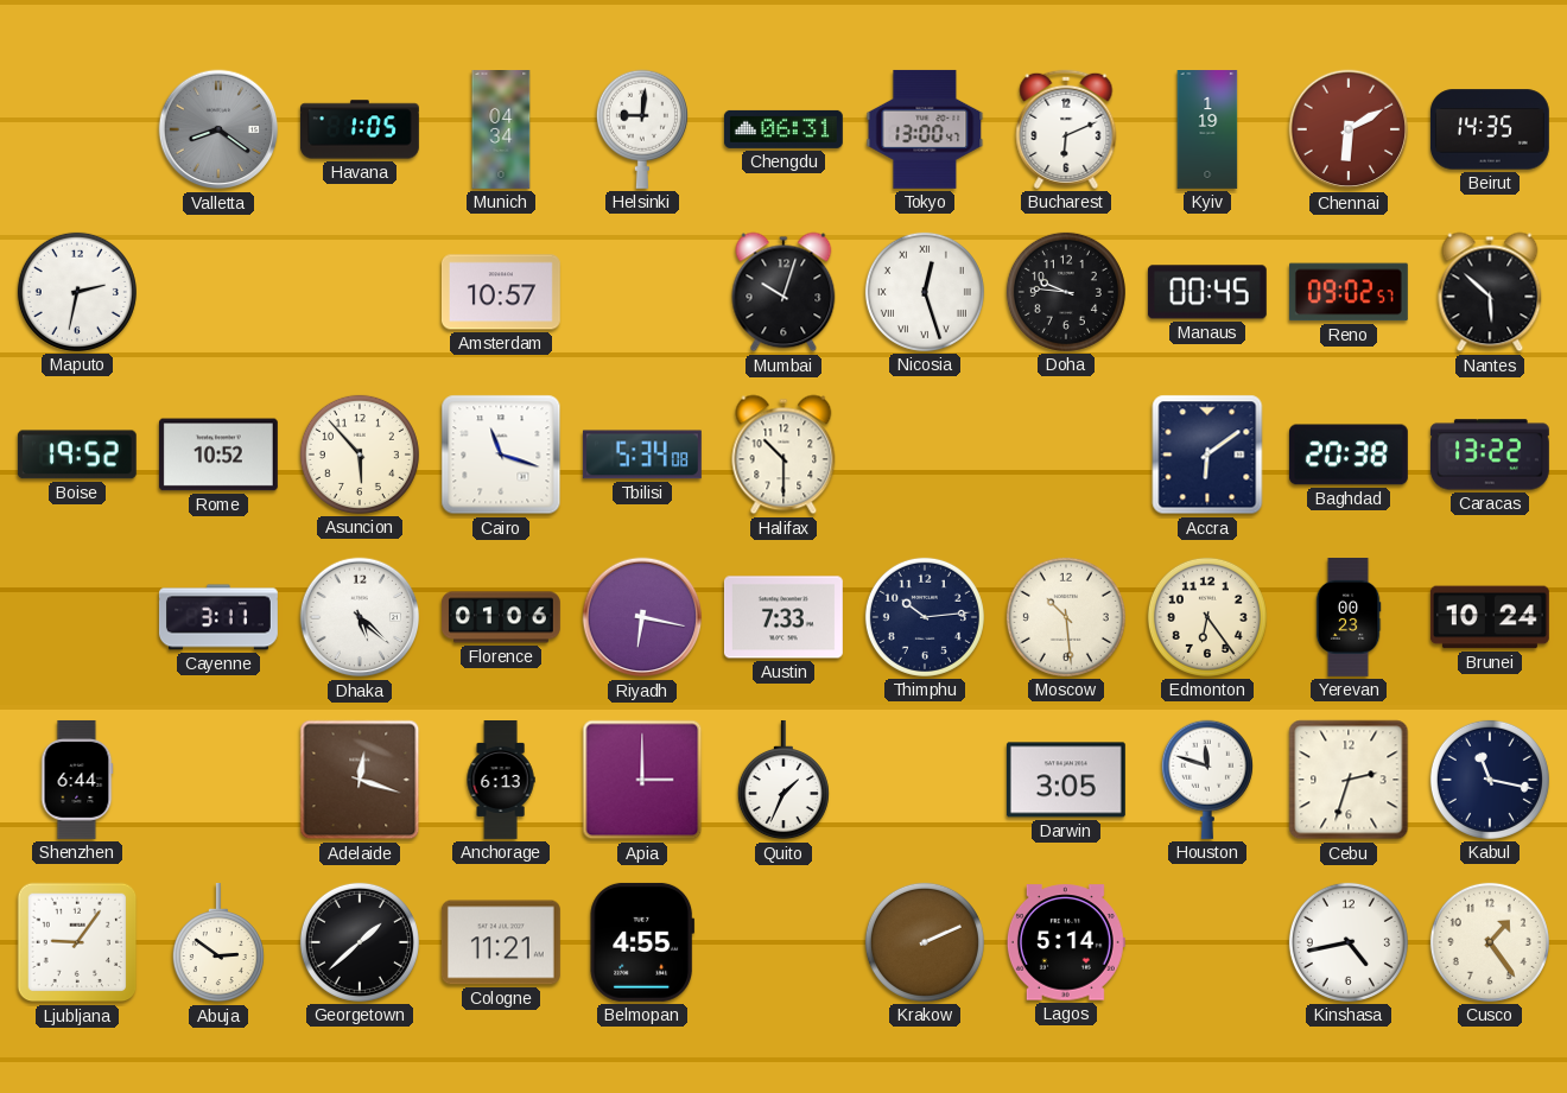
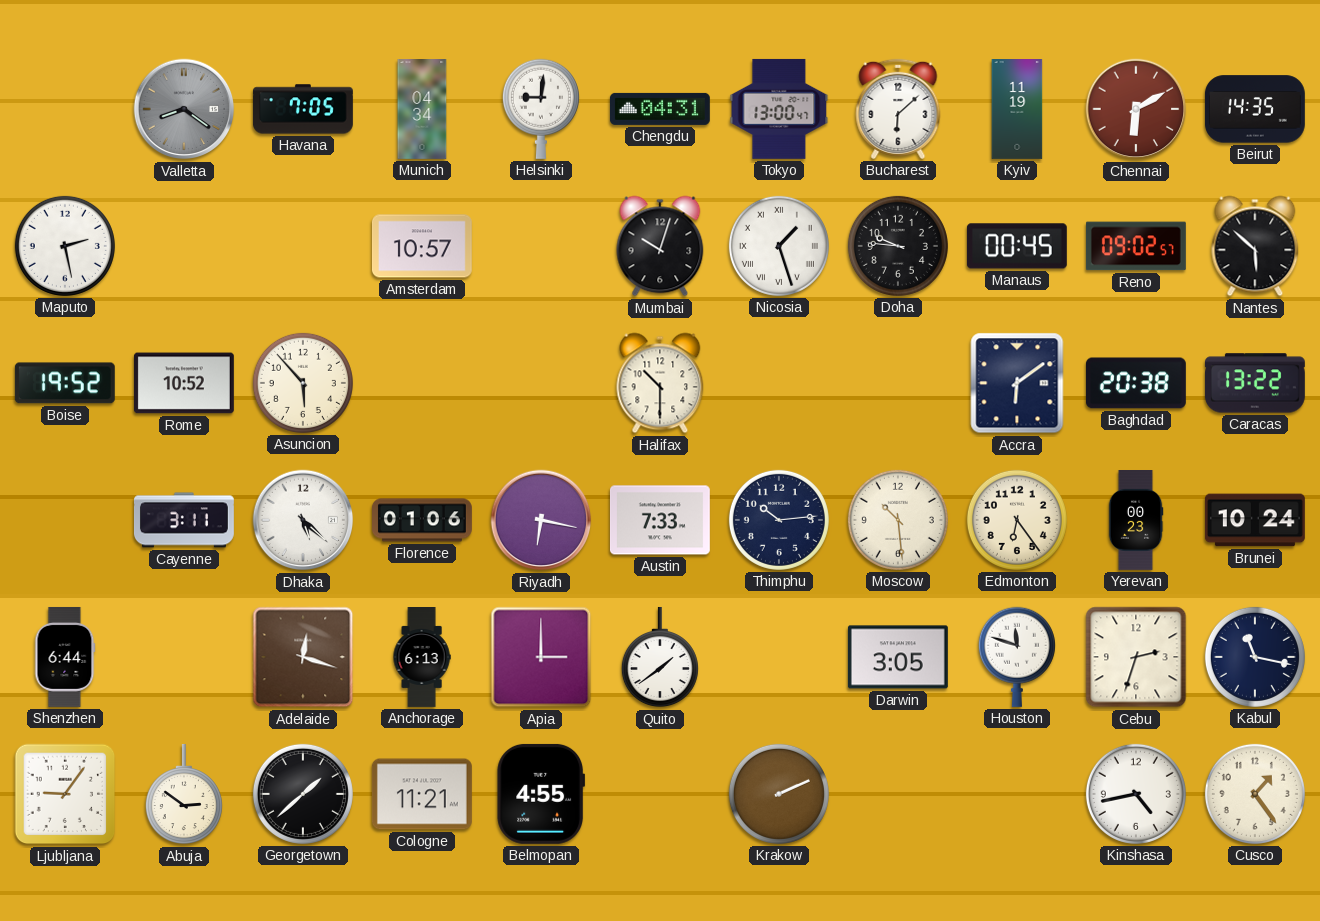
Havana: 1:05 -> 7:05
Chengdu: 06:31 -> 04:31
Bucharest: 6:11 -> 6:08
Kyiv: 1:19 -> 11:19
Maputo: 2:32 -> 2:28
Nicosia: 12:27 -> 1:27
Cairo: 11:18 -> none
Tbilisi: 5:34 -> none
Quito: 1:34 -> 1:39
Lagos: 5:14 -> none
